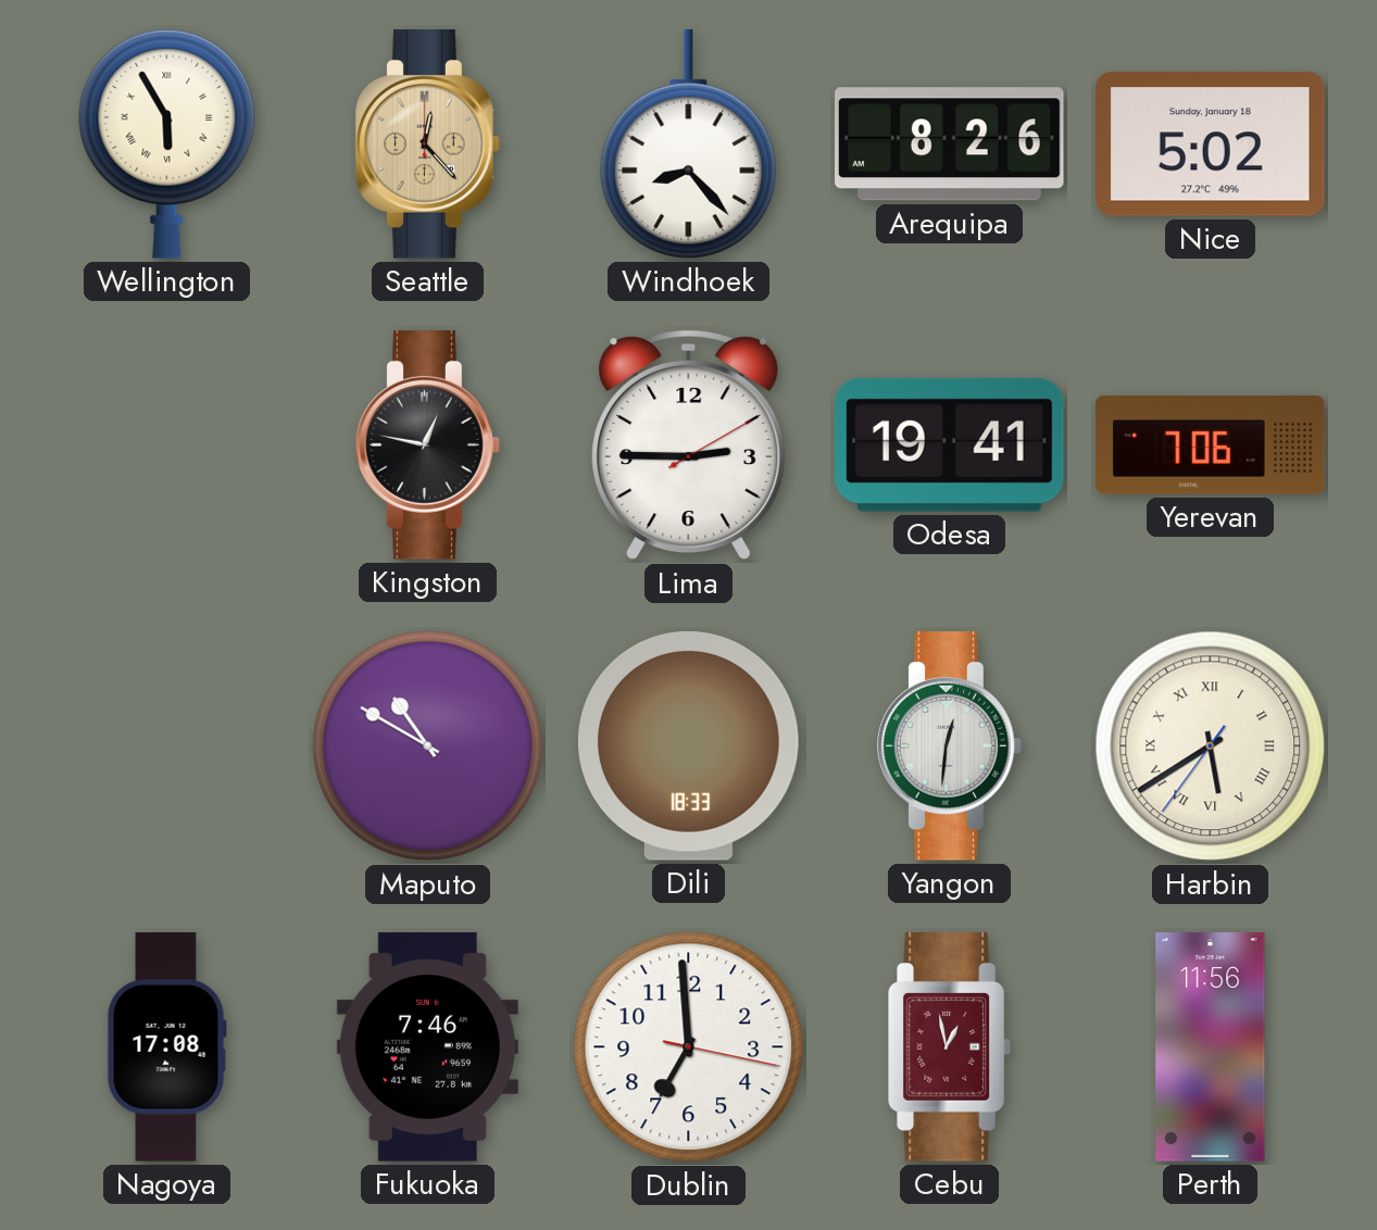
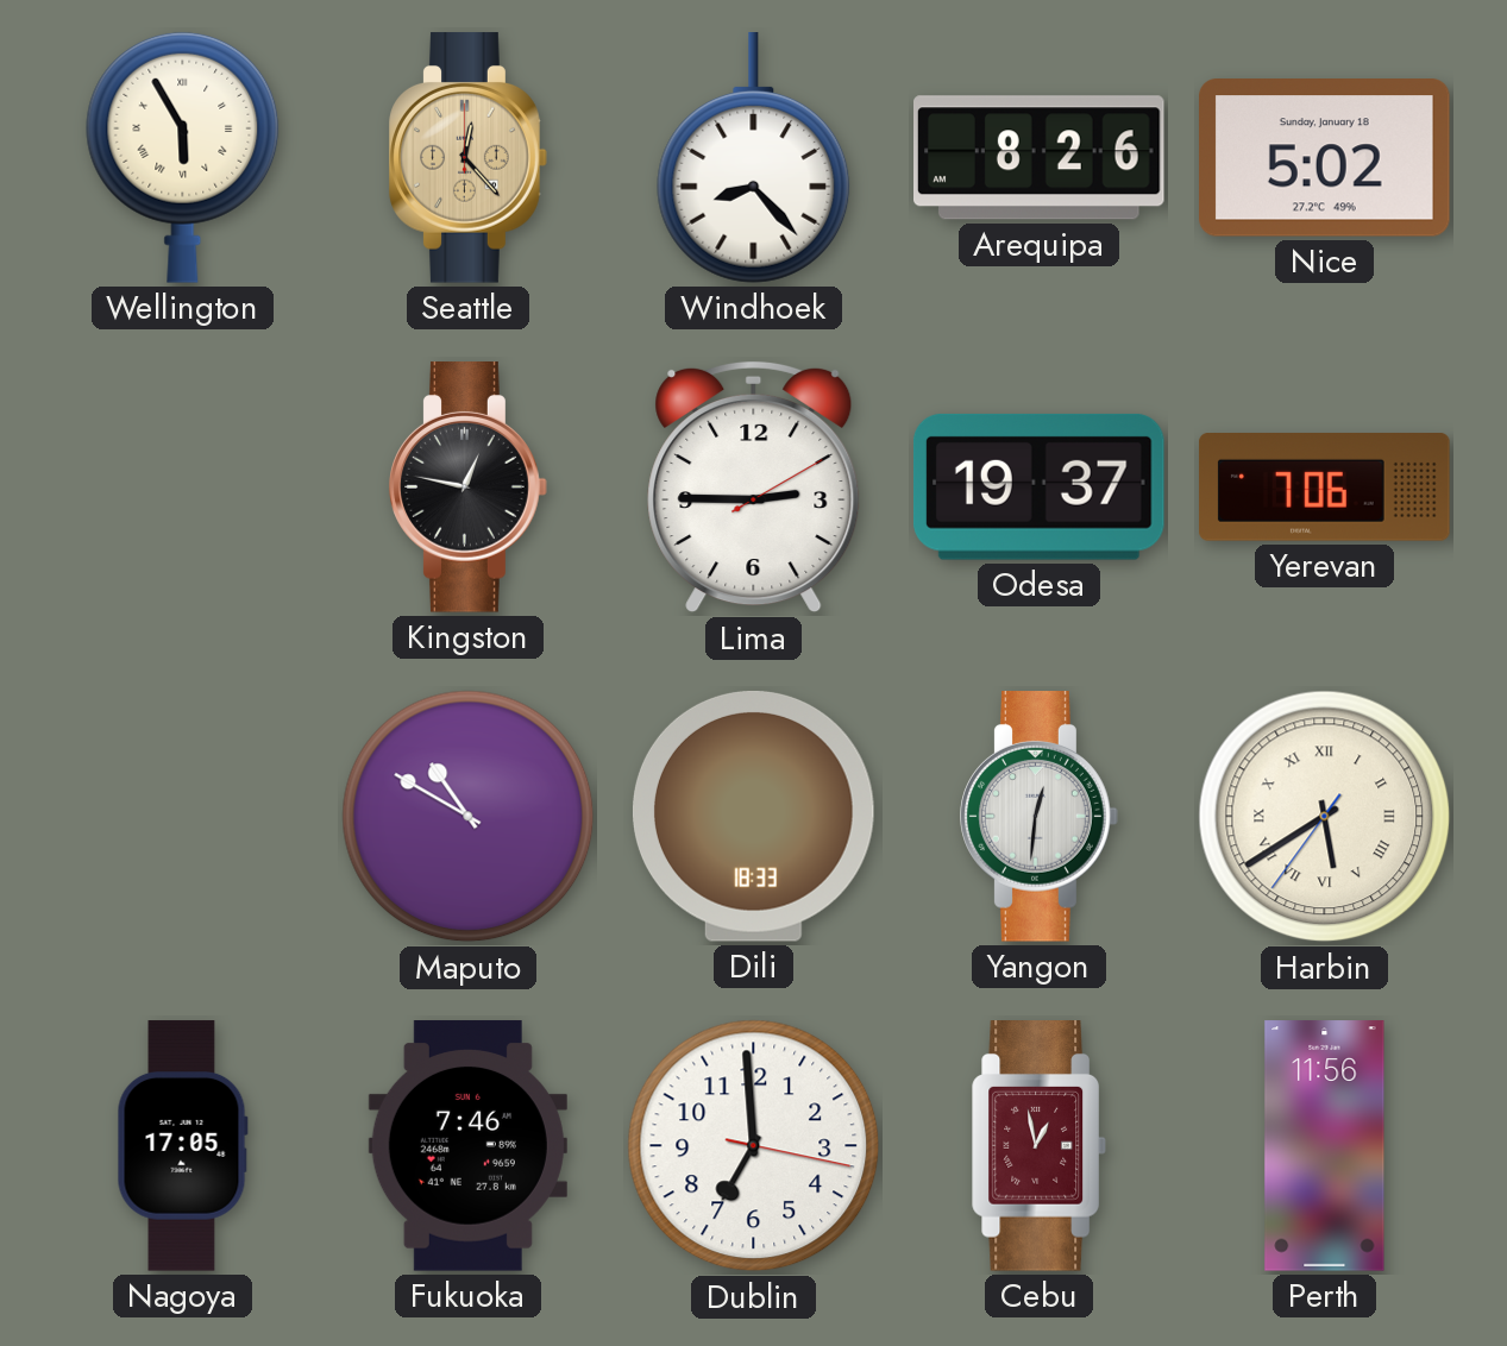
Odesa: 19:41 -> 19:37
Nagoya: 17:08 -> 17:05
